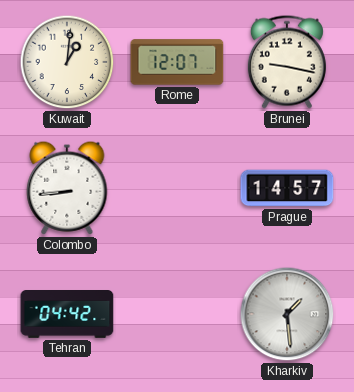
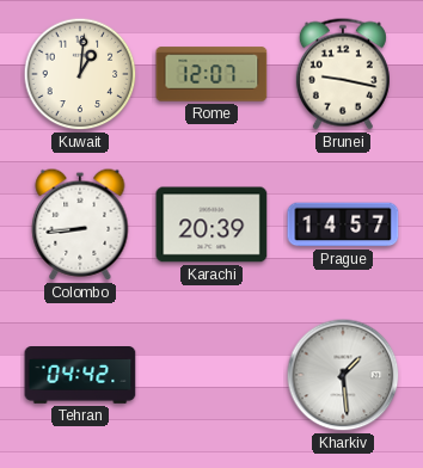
Karachi: none -> 20:39
